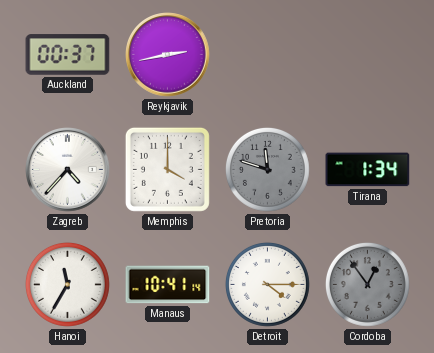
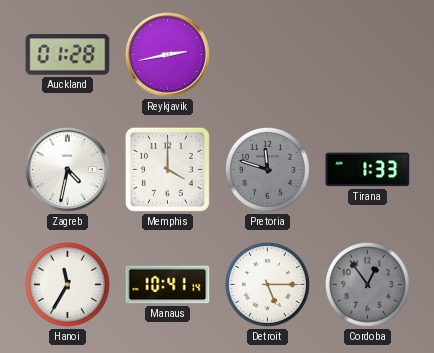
Auckland: 00:37 -> 01:28
Zagreb: 4:37 -> 4:32
Tirana: 1:34 -> 1:33
Detroit: 4:15 -> 5:15
